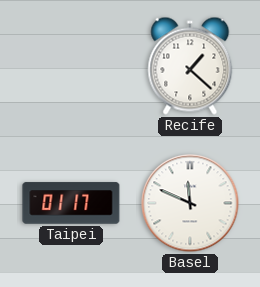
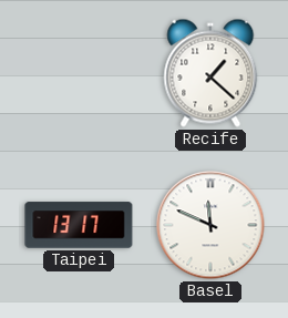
Taipei: 01:17 -> 13:17
